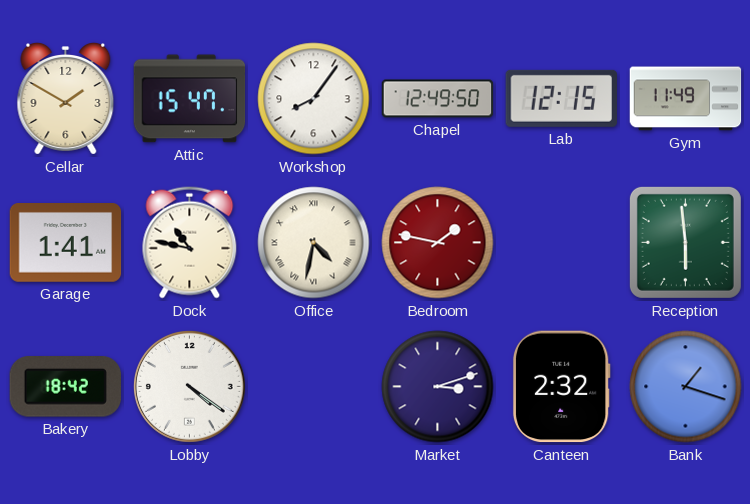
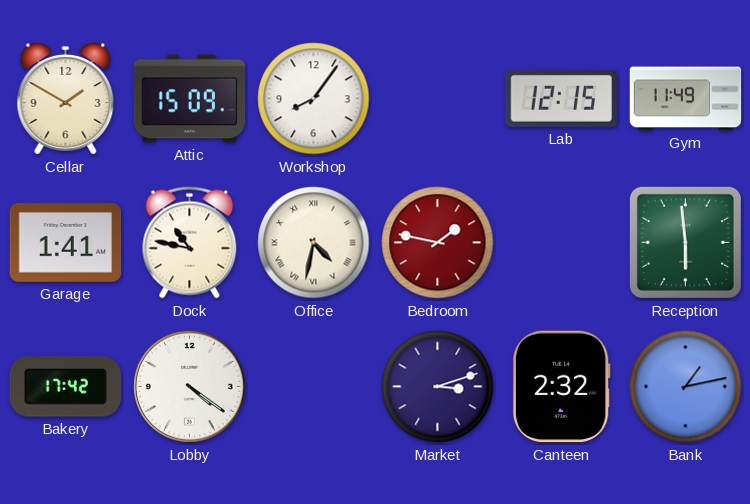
Attic: 15:47 -> 15:09
Chapel: 12:49 -> none
Bakery: 18:42 -> 17:42
Bank: 1:18 -> 1:13
